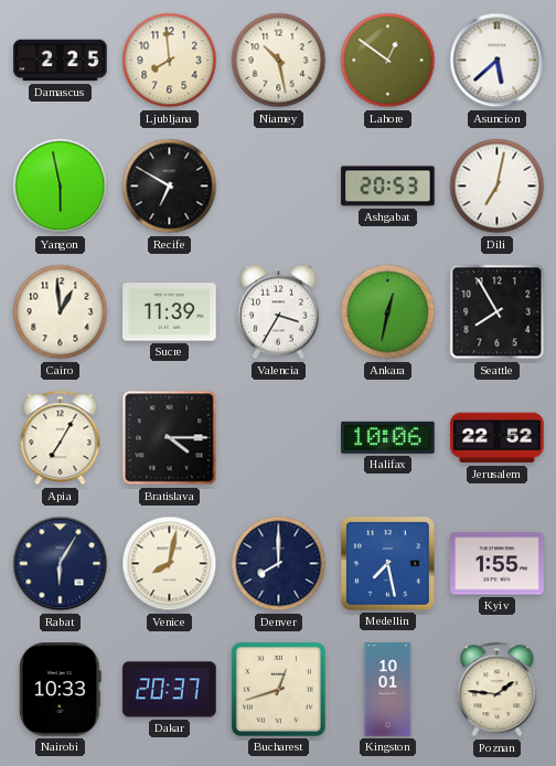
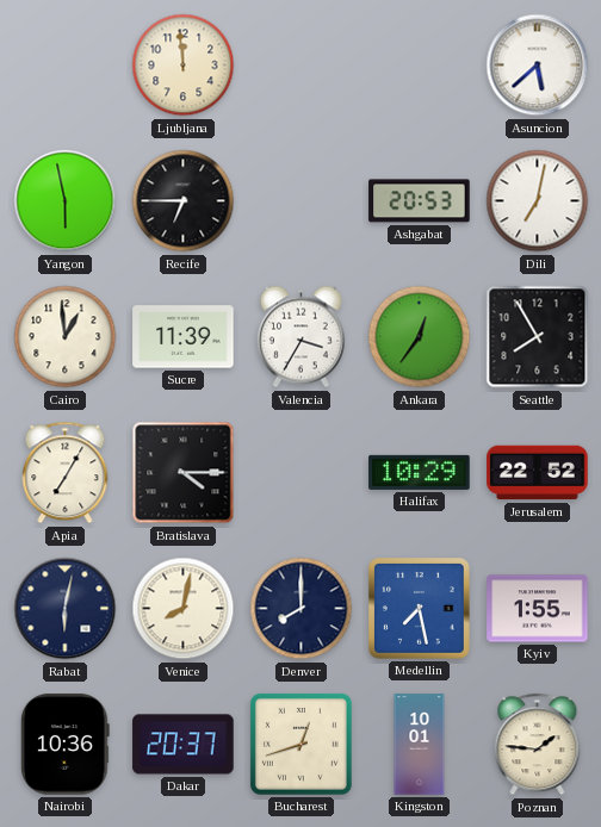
Damascus: 2:25 -> none
Ljubljana: 7:59 -> 11:59
Niamey: 10:28 -> none
Lahore: 12:51 -> none
Recife: 6:50 -> 6:45
Ankara: 12:32 -> 12:36
Halifax: 10:06 -> 10:29
Rabat: 6:05 -> 6:02
Nairobi: 10:33 -> 10:36
